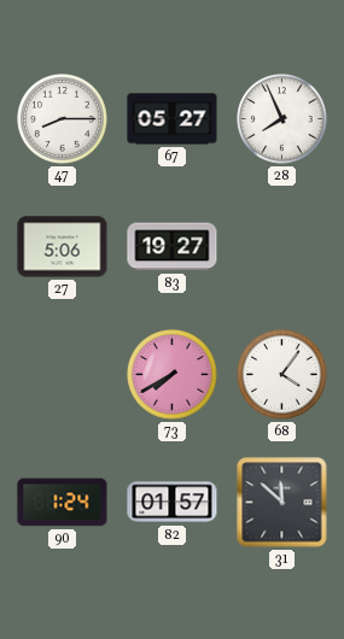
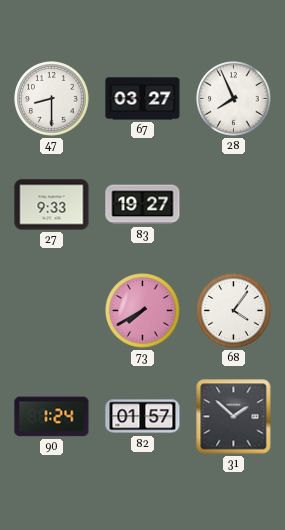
47: 8:15 -> 8:30
67: 05:27 -> 03:27
27: 5:06 -> 9:33
31: 11:52 -> 1:52
